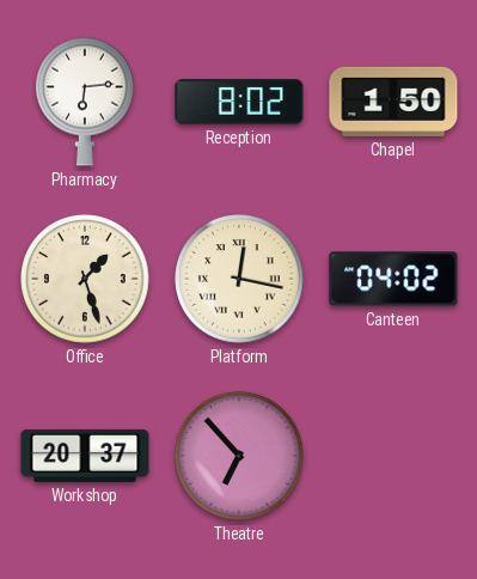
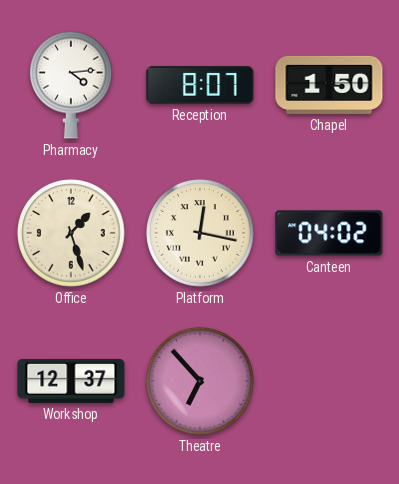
Pharmacy: 6:14 -> 4:14
Reception: 8:02 -> 8:07
Workshop: 20:37 -> 12:37
